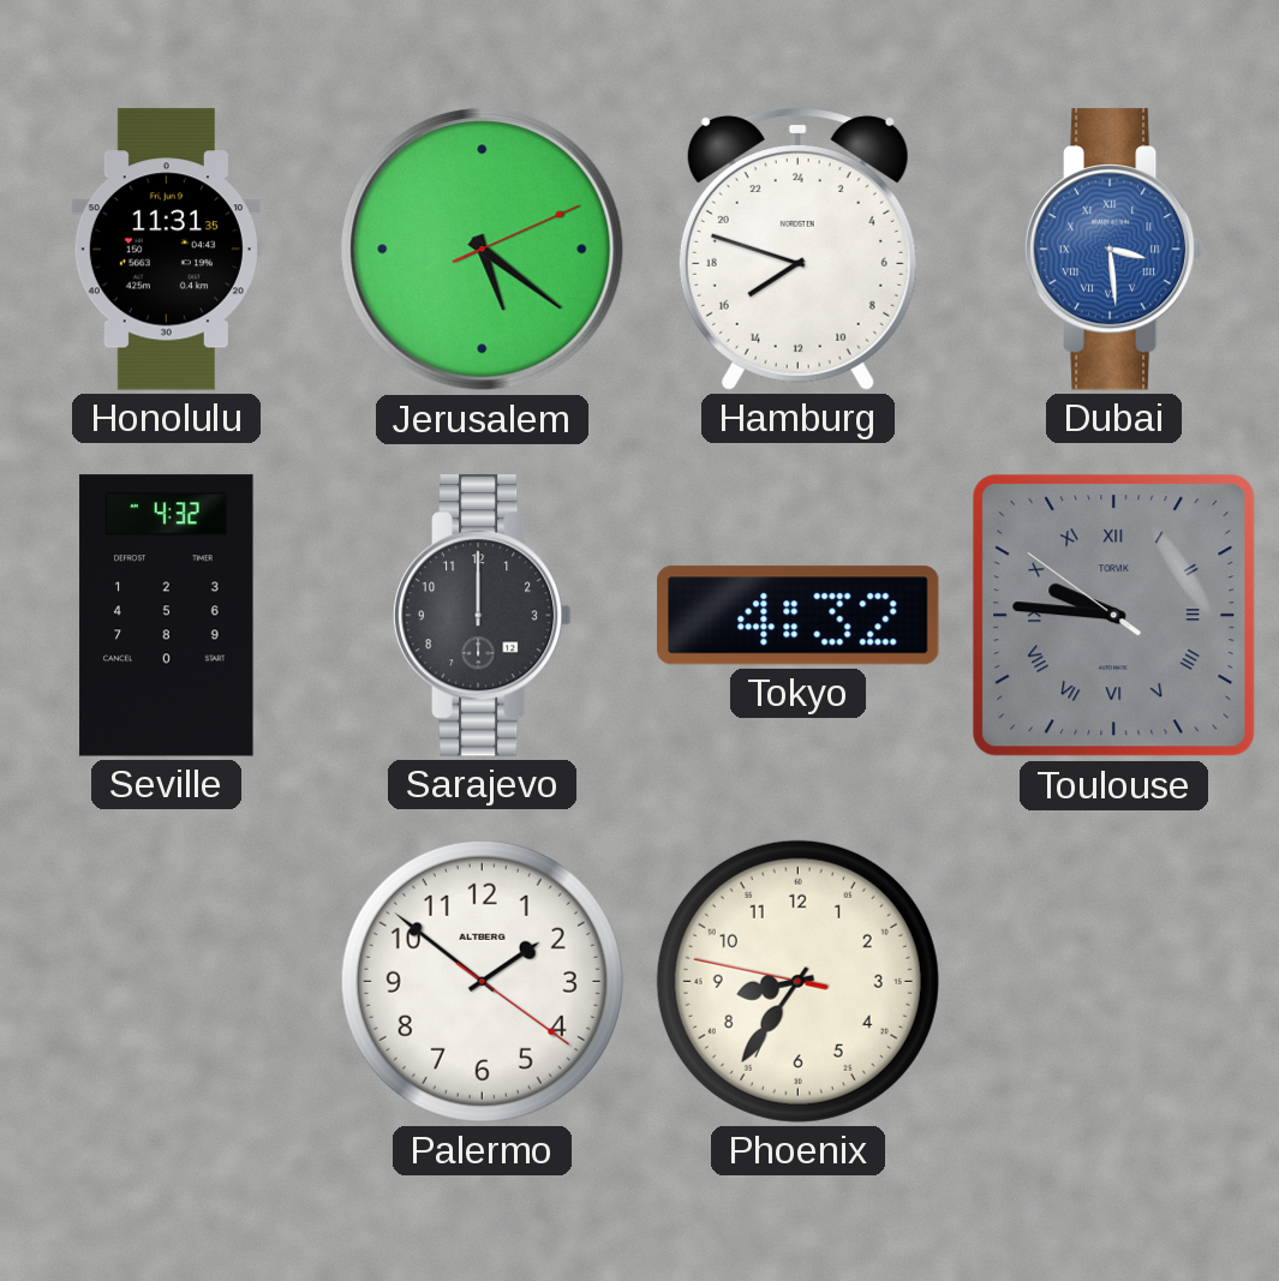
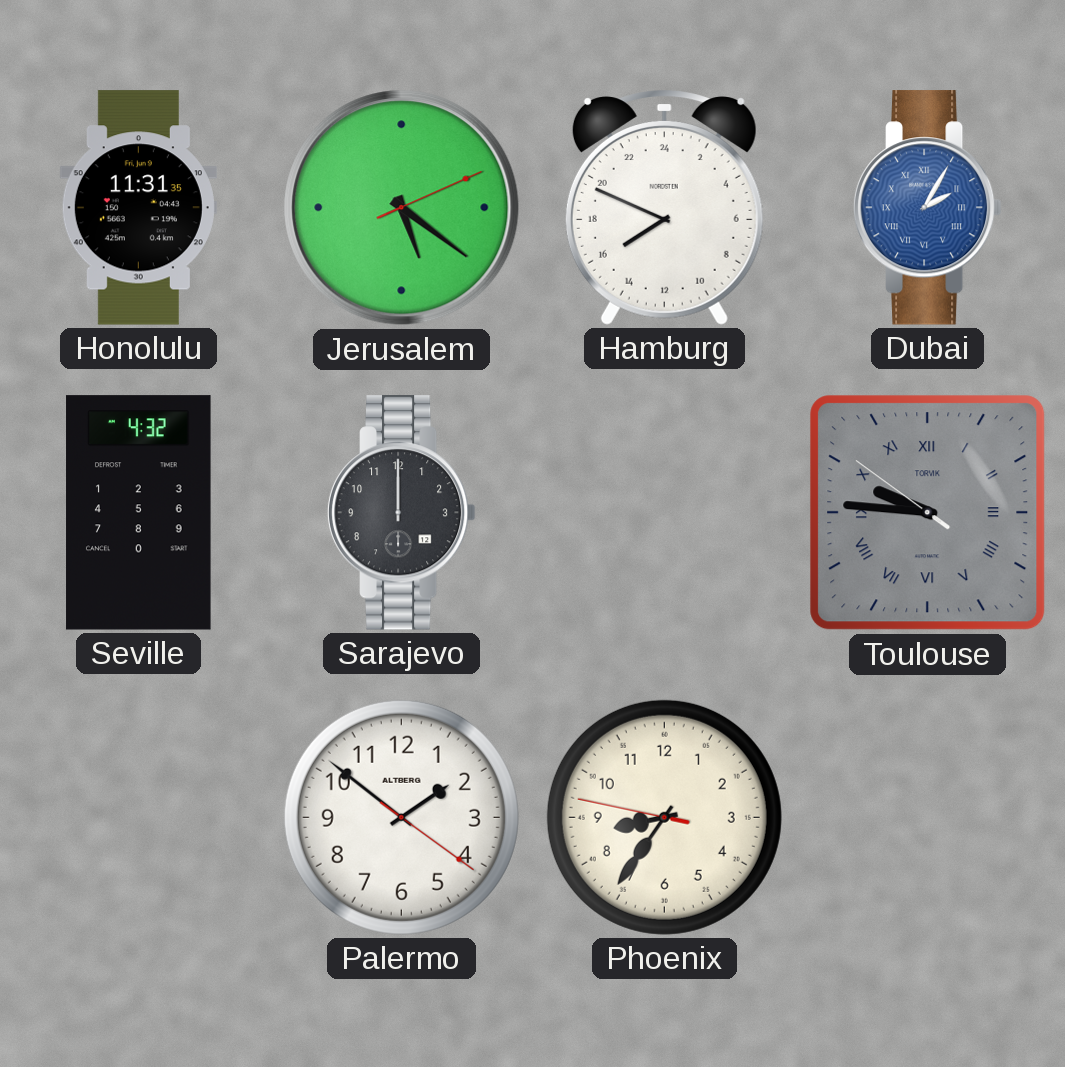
Hamburg: 15:48 -> 15:49
Dubai: 3:29 -> 2:05
Tokyo: 4:32 -> none
